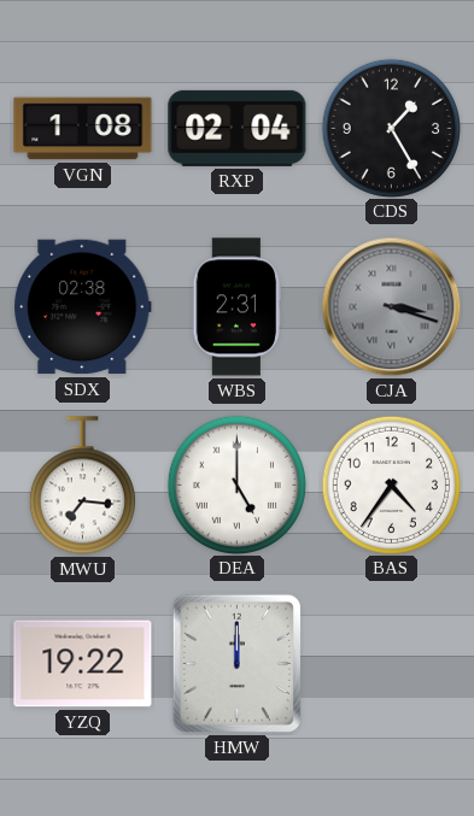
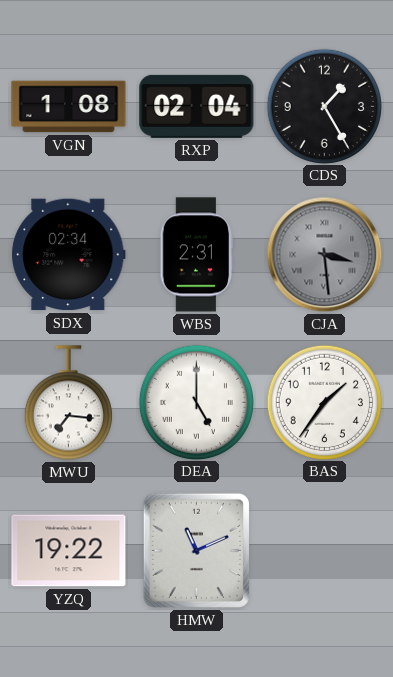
SDX: 02:38 -> 02:34
CJA: 3:18 -> 3:29
BAS: 4:36 -> 1:36
HMW: 12:00 -> 11:11
